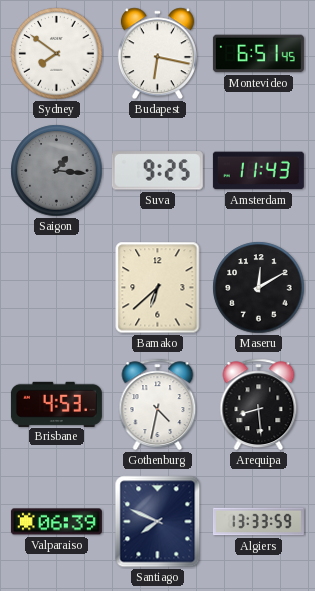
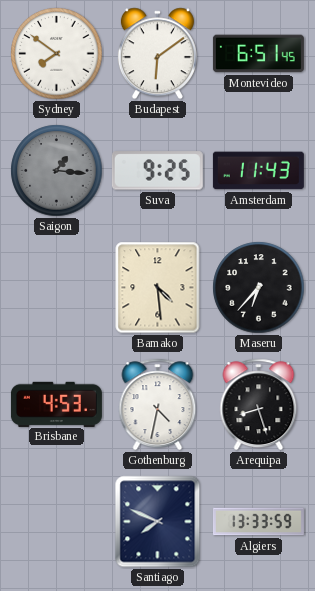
Budapest: 6:17 -> 6:09
Bamako: 6:38 -> 4:29
Maseru: 12:10 -> 6:37
Arequipa: 8:29 -> 8:27
Valparaiso: 06:39 -> none
